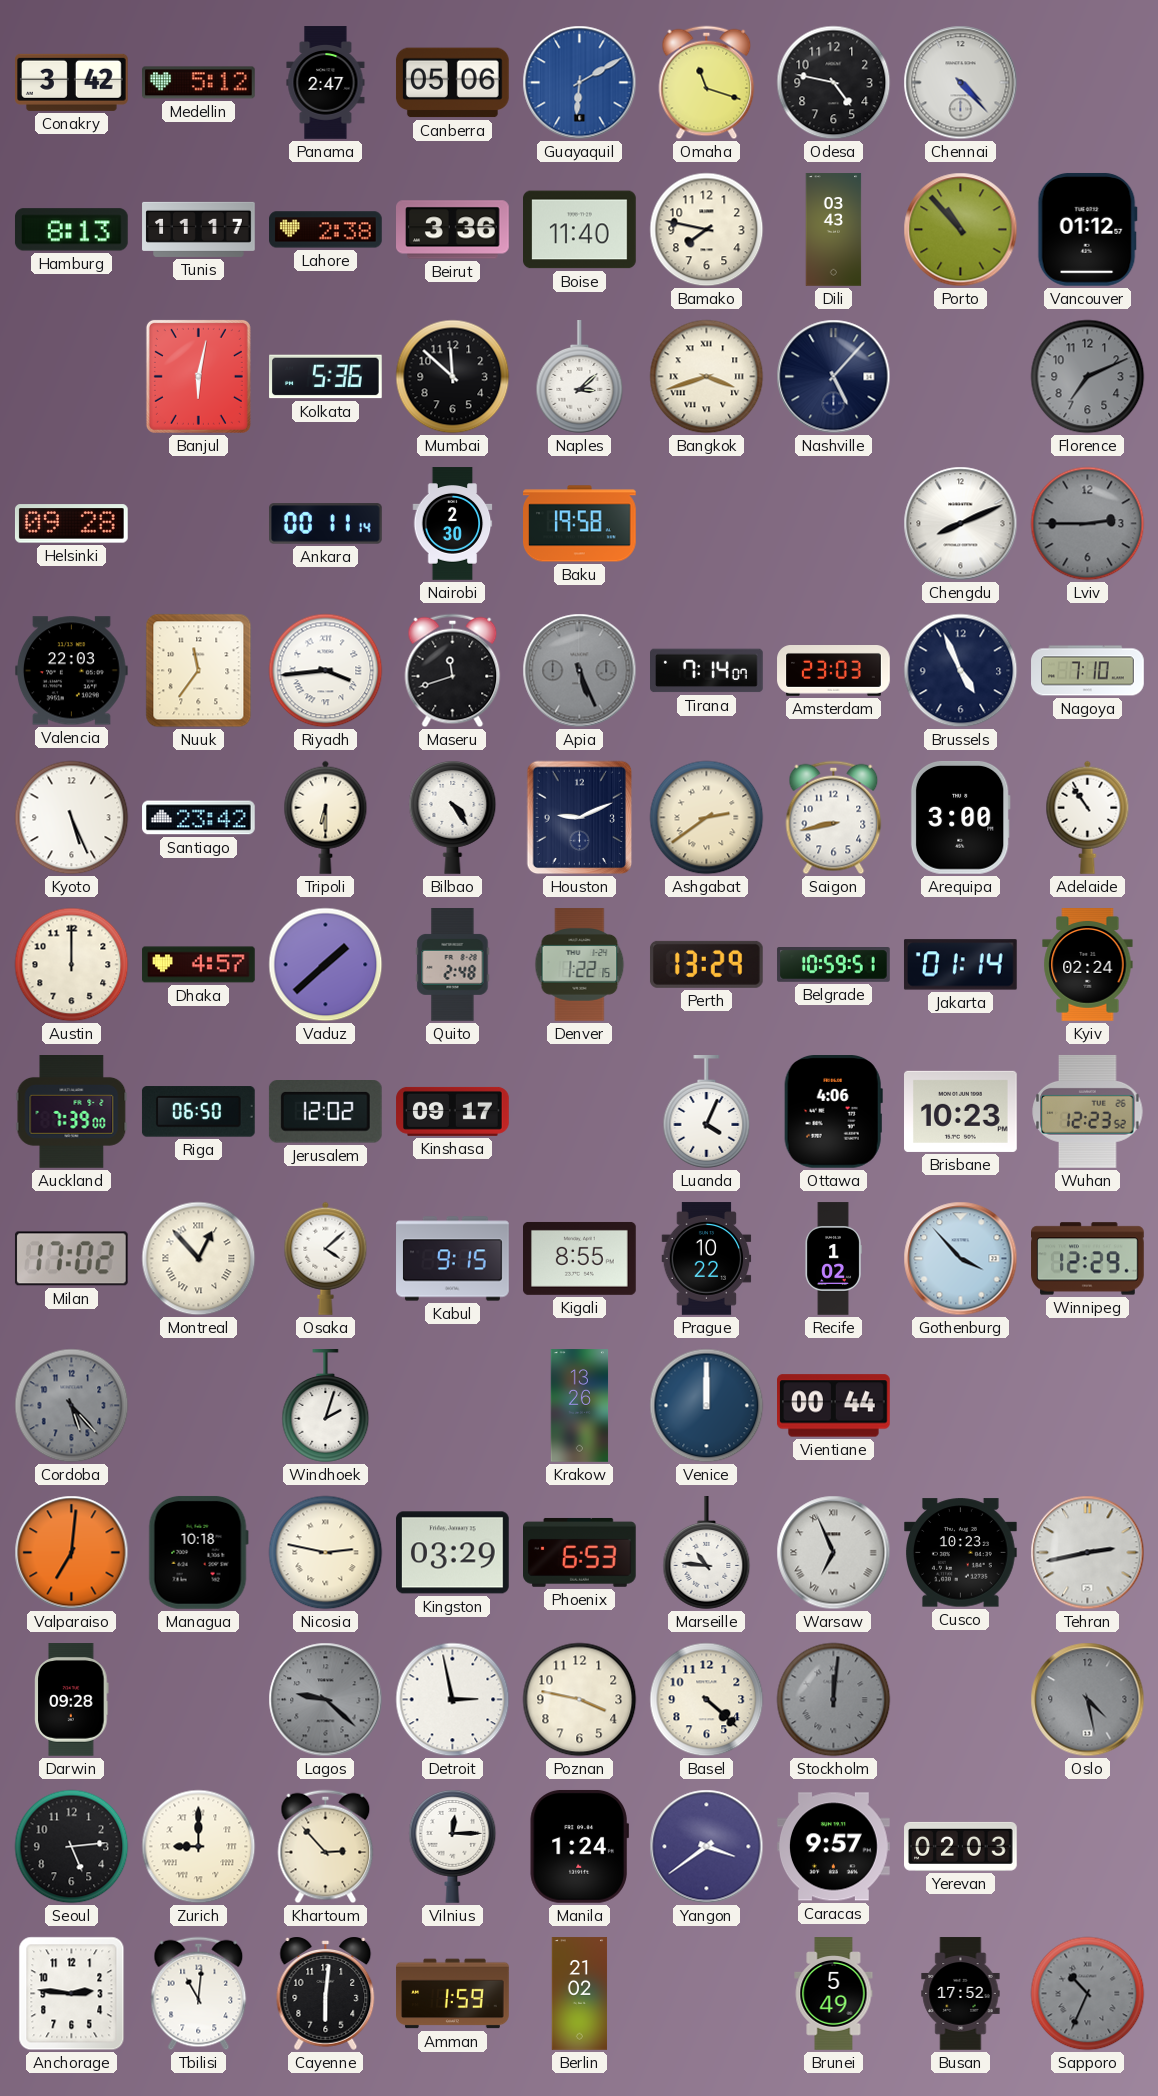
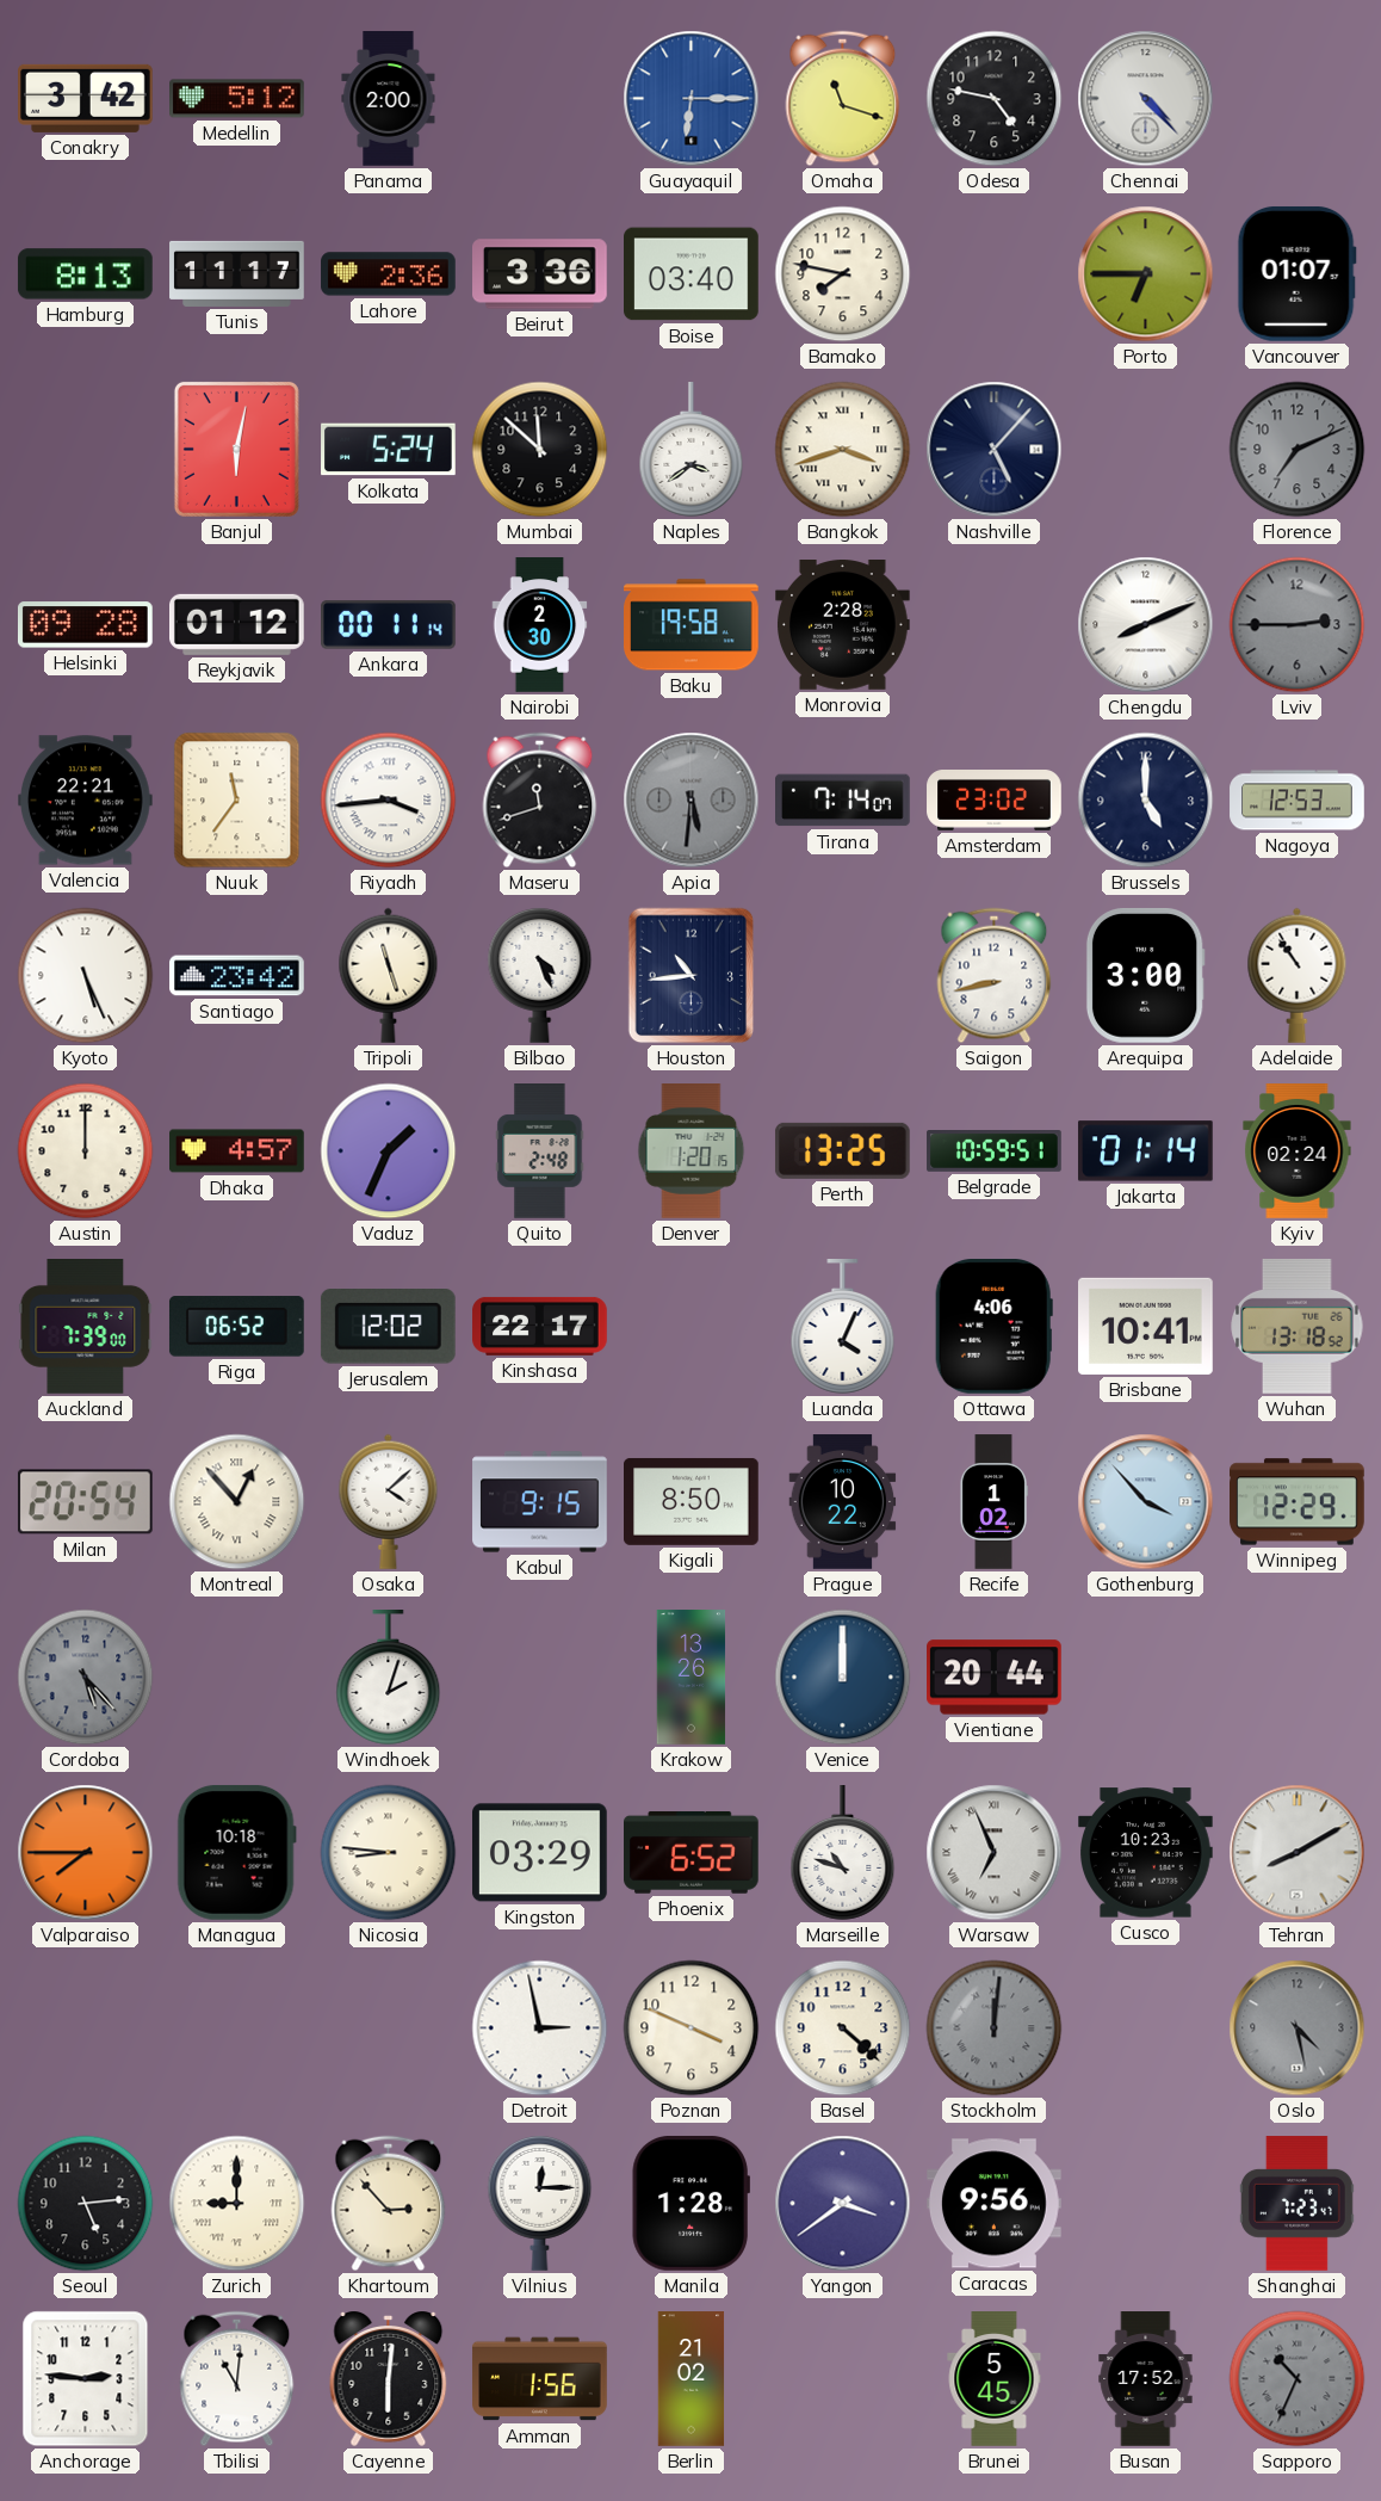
Panama: 2:47 -> 2:00
Canberra: 05:06 -> none
Guayaquil: 6:10 -> 6:15
Lahore: 2:38 -> 2:36
Boise: 11:40 -> 03:40
Dili: 03:43 -> none
Porto: 10:53 -> 6:45
Vancouver: 01:12 -> 01:07
Kolkata: 5:36 -> 5:24
Naples: 3:08 -> 3:39
Reykjavik: none -> 01:12
Monrovia: none -> 2:28
Valencia: 22:03 -> 22:21
Apia: 5:26 -> 5:31
Amsterdam: 23:03 -> 23:02
Brussels: 4:56 -> 5:00
Nagoya: 7:10 -> 12:53
Tripoli: 6:30 -> 11:27
Bilbao: 4:24 -> 4:26
Houston: 9:11 -> 10:44
Ashgabat: 2:39 -> none
Vaduz: 1:38 -> 1:34
Denver: 1:22 -> 1:20
Perth: 13:29 -> 13:25
Riga: 06:50 -> 06:52
Kinshasa: 09:17 -> 22:17
Brisbane: 10:23 -> 10:41
Wuhan: 12:23 -> 13:18
Milan: 17:02 -> 20:54
Kigali: 8:55 -> 8:50
Vientiane: 00:44 -> 20:44
Valparaiso: 7:01 -> 7:45
Nicosia: 2:47 -> 8:46
Phoenix: 6:53 -> 6:52
Marseille: 10:46 -> 10:48
Tehran: 2:43 -> 8:10
Darwin: 09:28 -> none
Lagos: 9:22 -> none
Poznan: 3:47 -> 3:49
Manila: 1:24 -> 1:28
Caracas: 9:57 -> 9:56
Yerevan: 02:03 -> none
Shanghai: none -> 7:23
Amman: 1:59 -> 1:56
Brunei: 5:49 -> 5:45
